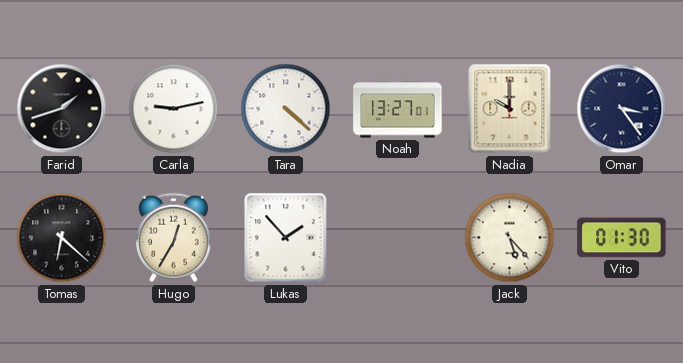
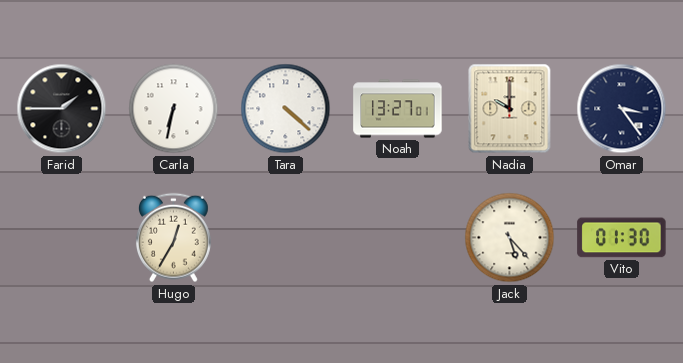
Farid: 1:42 -> 1:45
Carla: 9:13 -> 6:32
Tomas: 6:22 -> none
Lukas: 1:53 -> none
